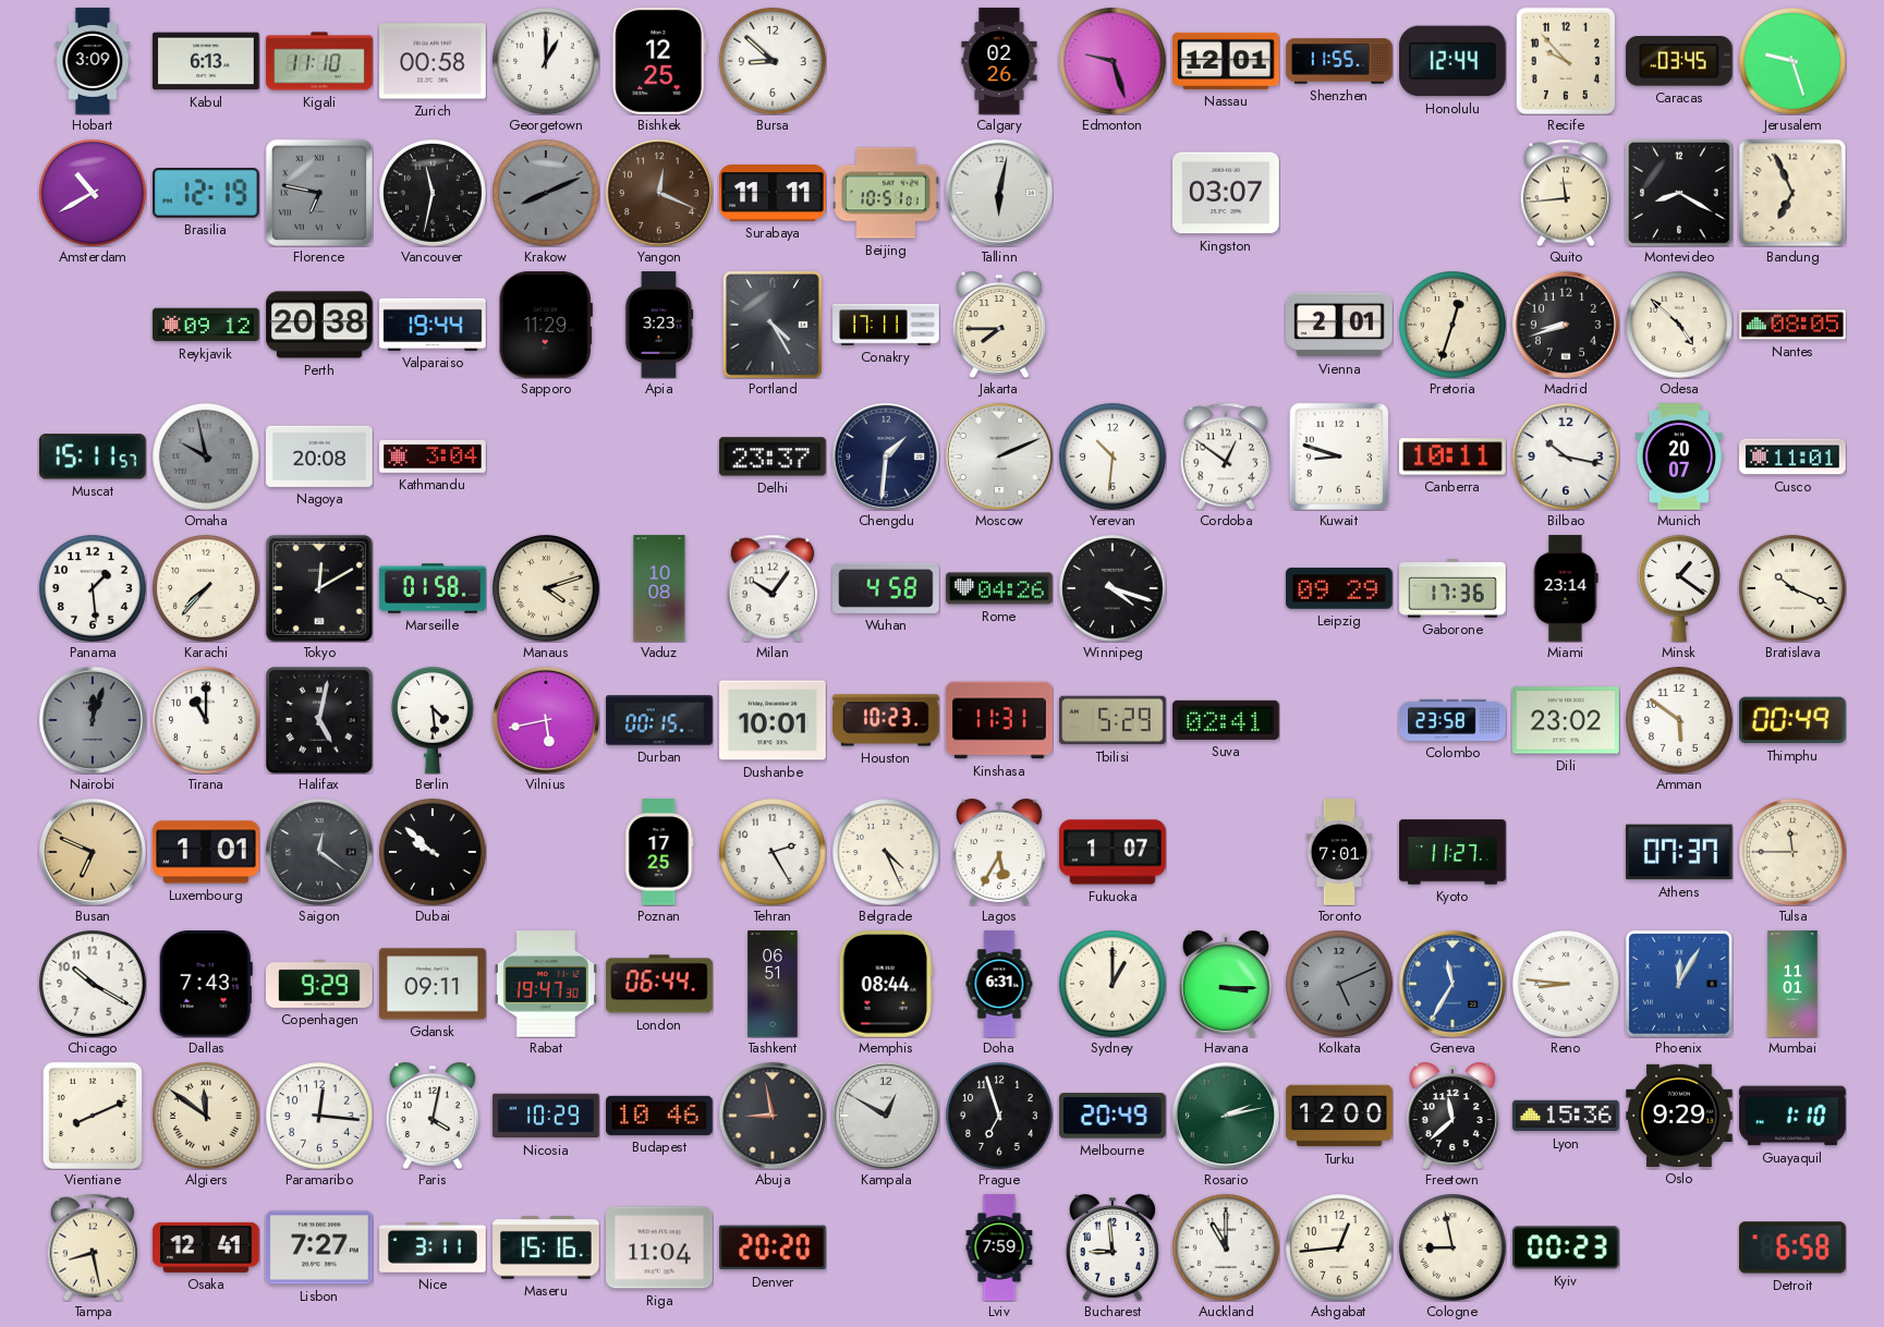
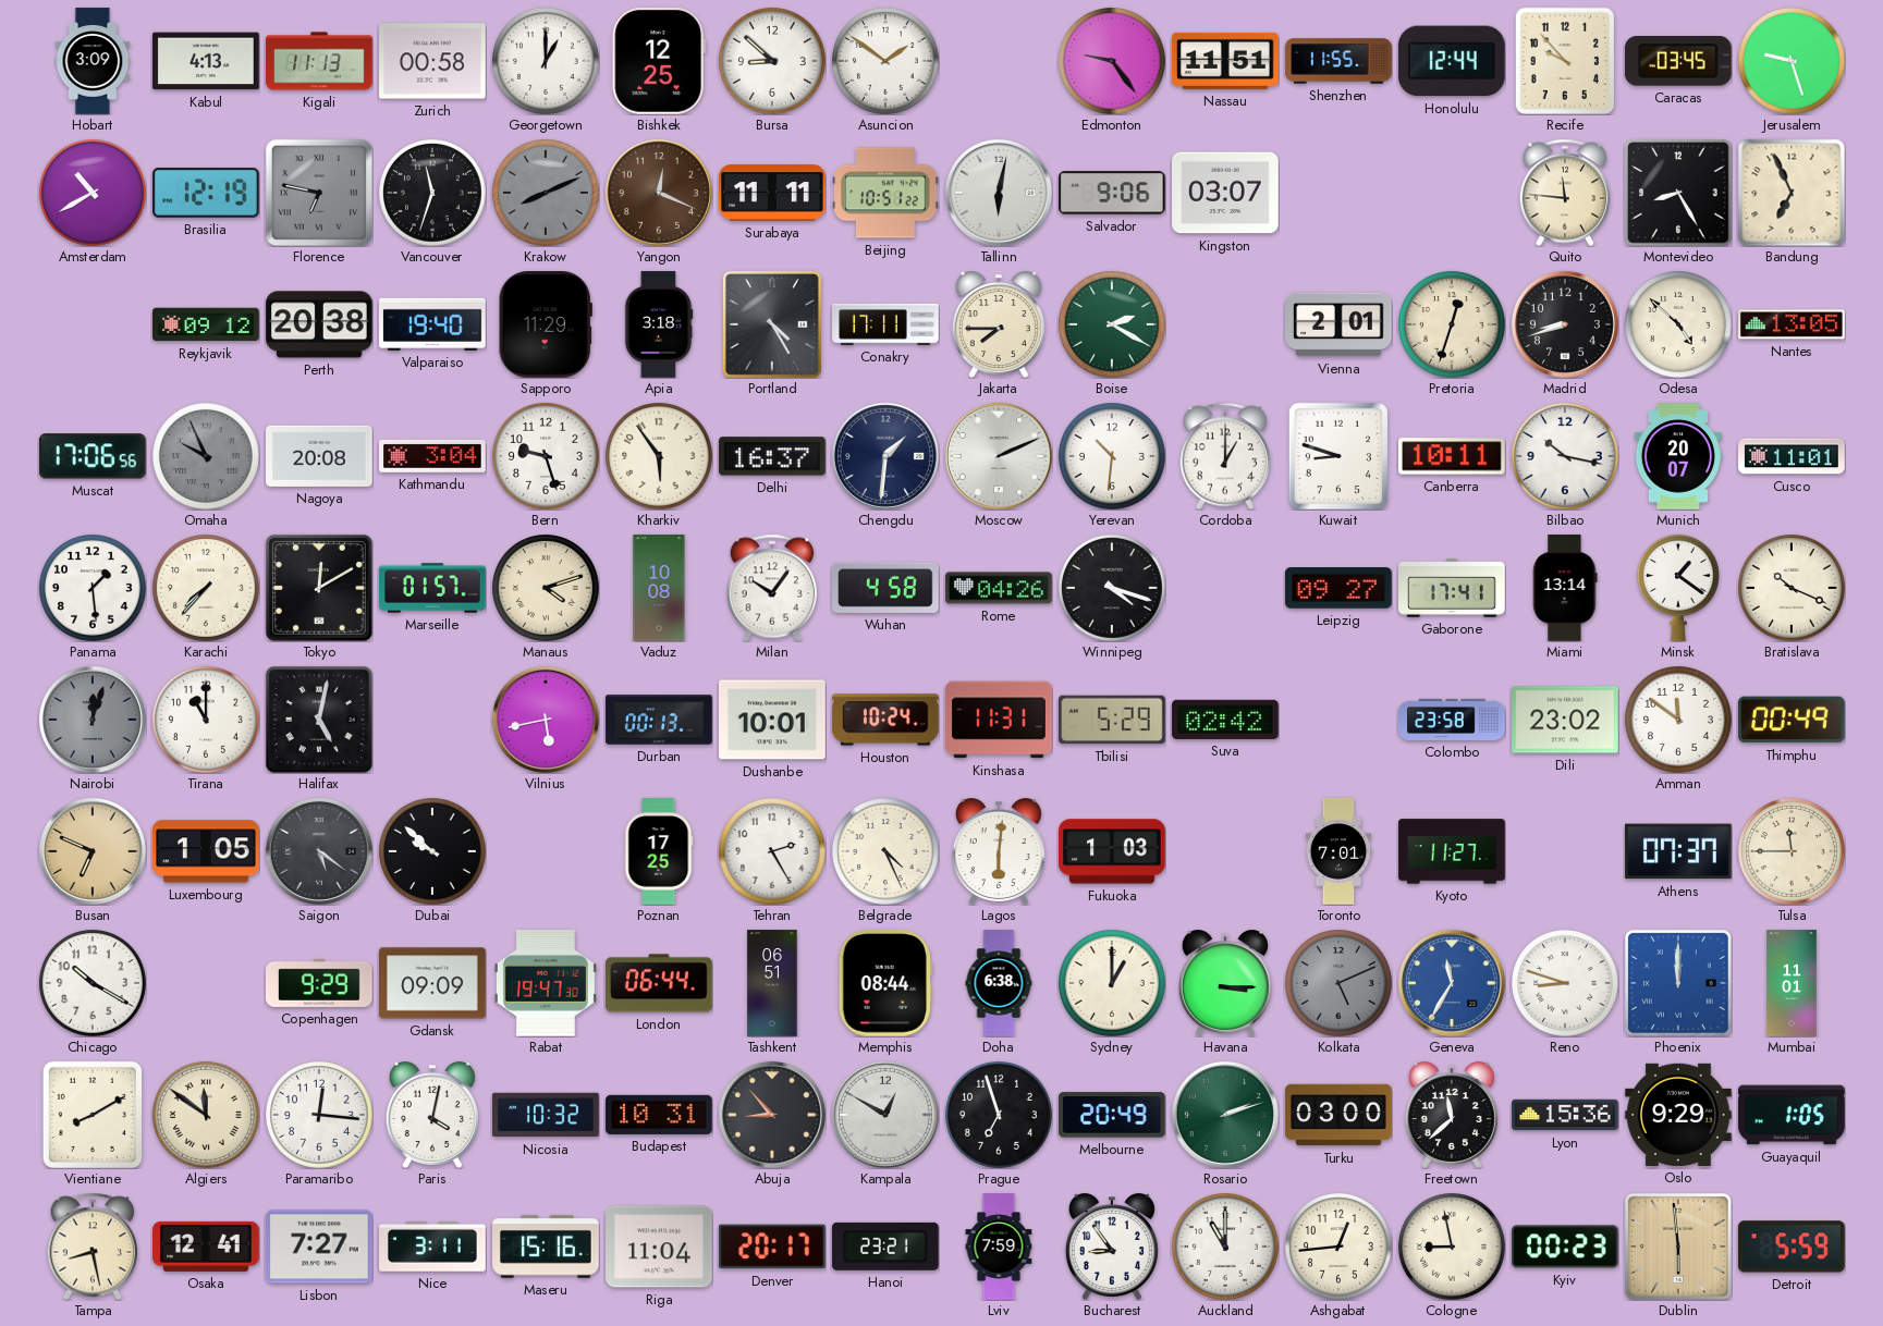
Kabul: 6:13 -> 4:13
Kigali: 11:10 -> 11:13
Asuncion: none -> 1:51
Calgary: 02:26 -> none
Edmonton: 9:27 -> 9:24
Nassau: 12:01 -> 11:51
Vancouver: 11:32 -> 11:33
Beijing: 10:51:01 -> 10:51:22
Salvador: none -> 9:06
Quito: 11:44 -> 11:46
Montevideo: 8:20 -> 8:25
Valparaiso: 19:44 -> 19:40
Apia: 3:23 -> 3:18
Boise: none -> 2:20
Nantes: 08:05 -> 13:05
Muscat: 15:11 -> 17:06
Omaha: 9:58 -> 9:56
Bern: none -> 9:27
Kharkiv: none -> 5:54
Delhi: 23:37 -> 16:37
Cordoba: 12:51 -> 1:00
Marseille: 01:58 -> 01:57
Leipzig: 09:29 -> 09:27
Gaborone: 17:36 -> 17:41
Miami: 23:14 -> 13:14
Berlin: 4:29 -> none
Durban: 00:15 -> 00:13
Houston: 10:23 -> 10:24
Suva: 02:41 -> 02:42
Amman: 5:51 -> 11:51
Luxembourg: 1:01 -> 1:05
Saigon: 12:21 -> 5:21
Lagos: 5:35 -> 6:01
Fukuoka: 1:07 -> 1:03
Dallas: 7:43 -> none
Gdansk: 09:11 -> 09:09
Doha: 6:31 -> 6:38
Reno: 8:46 -> 8:48
Phoenix: 12:05 -> 12:00
Vientiane: 8:11 -> 8:10
Nicosia: 10:29 -> 10:32
Budapest: 10:46 -> 10:31
Abuja: 8:58 -> 8:53
Rosario: 2:13 -> 2:12
Turku: 12:00 -> 03:00
Guayaquil: 1:10 -> 1:05
Denver: 20:20 -> 20:17
Hanoi: none -> 23:21
Bucharest: 8:59 -> 8:54
Dublin: none -> 5:59
Detroit: 6:58 -> 5:59
